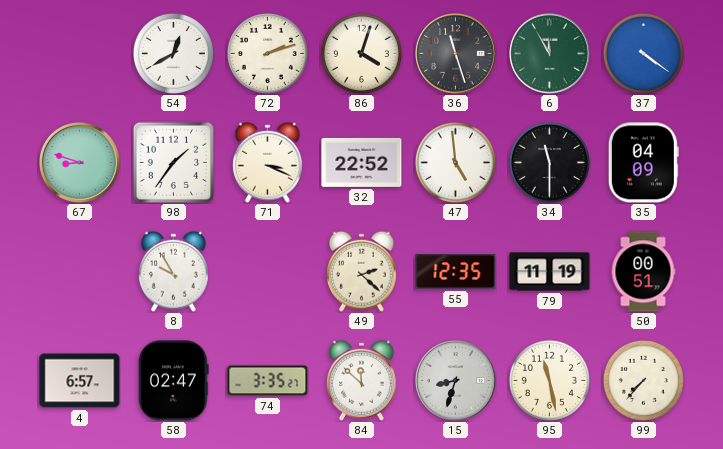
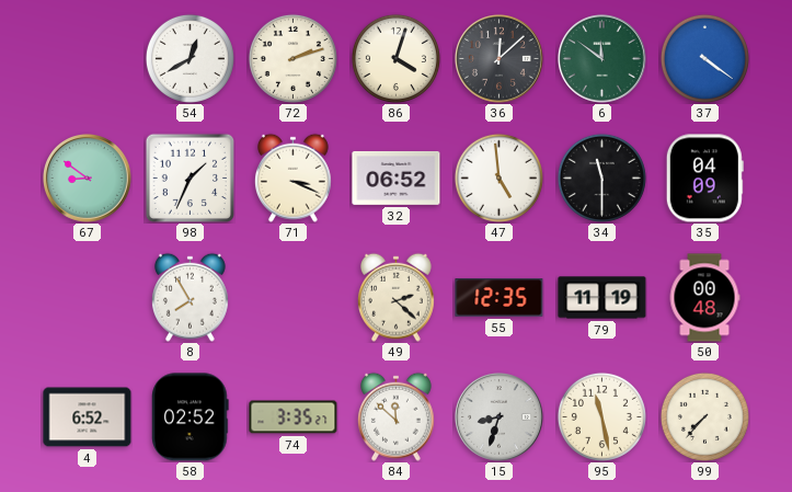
36: 11:27 -> 12:08
6: 11:55 -> 11:51
67: 8:48 -> 8:51
98: 1:36 -> 1:34
32: 22:52 -> 06:52
8: 9:55 -> 7:55
50: 00:51 -> 00:48
4: 6:57 -> 6:52
58: 02:47 -> 02:52
